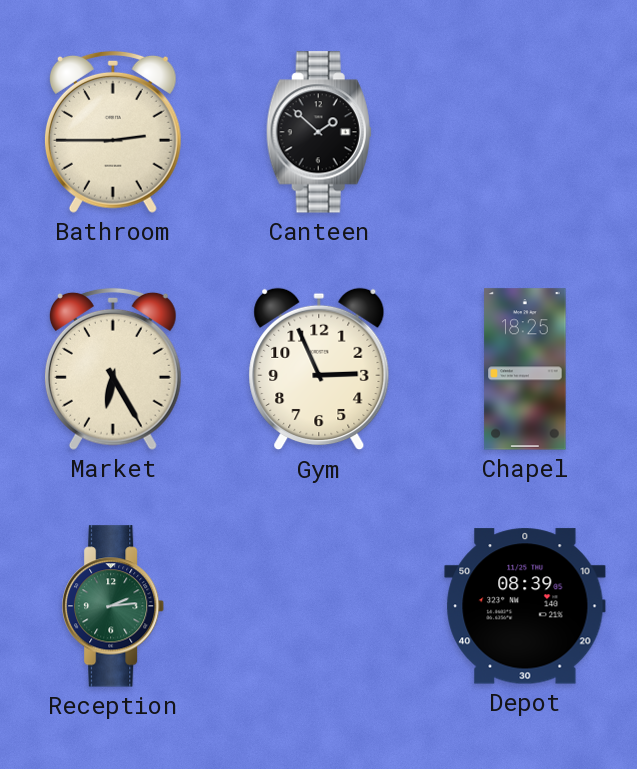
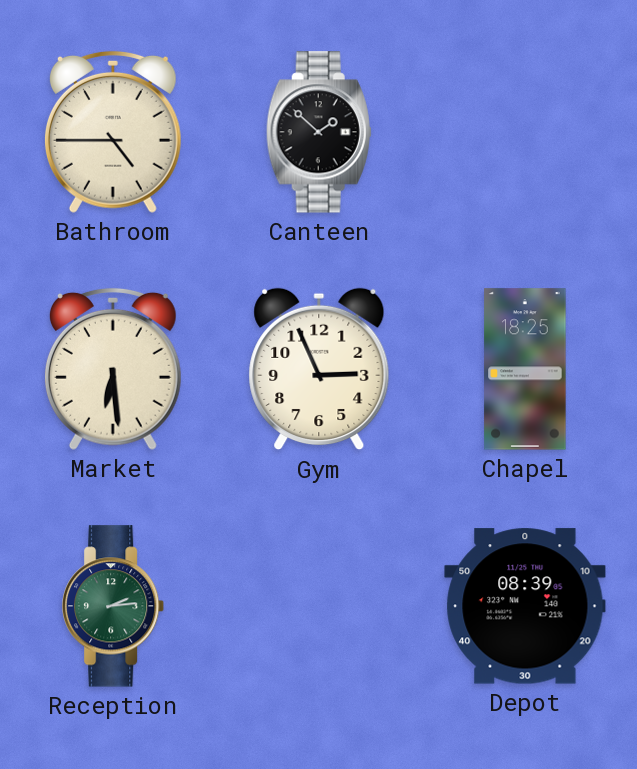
Bathroom: 2:45 -> 4:45
Market: 6:25 -> 6:29
